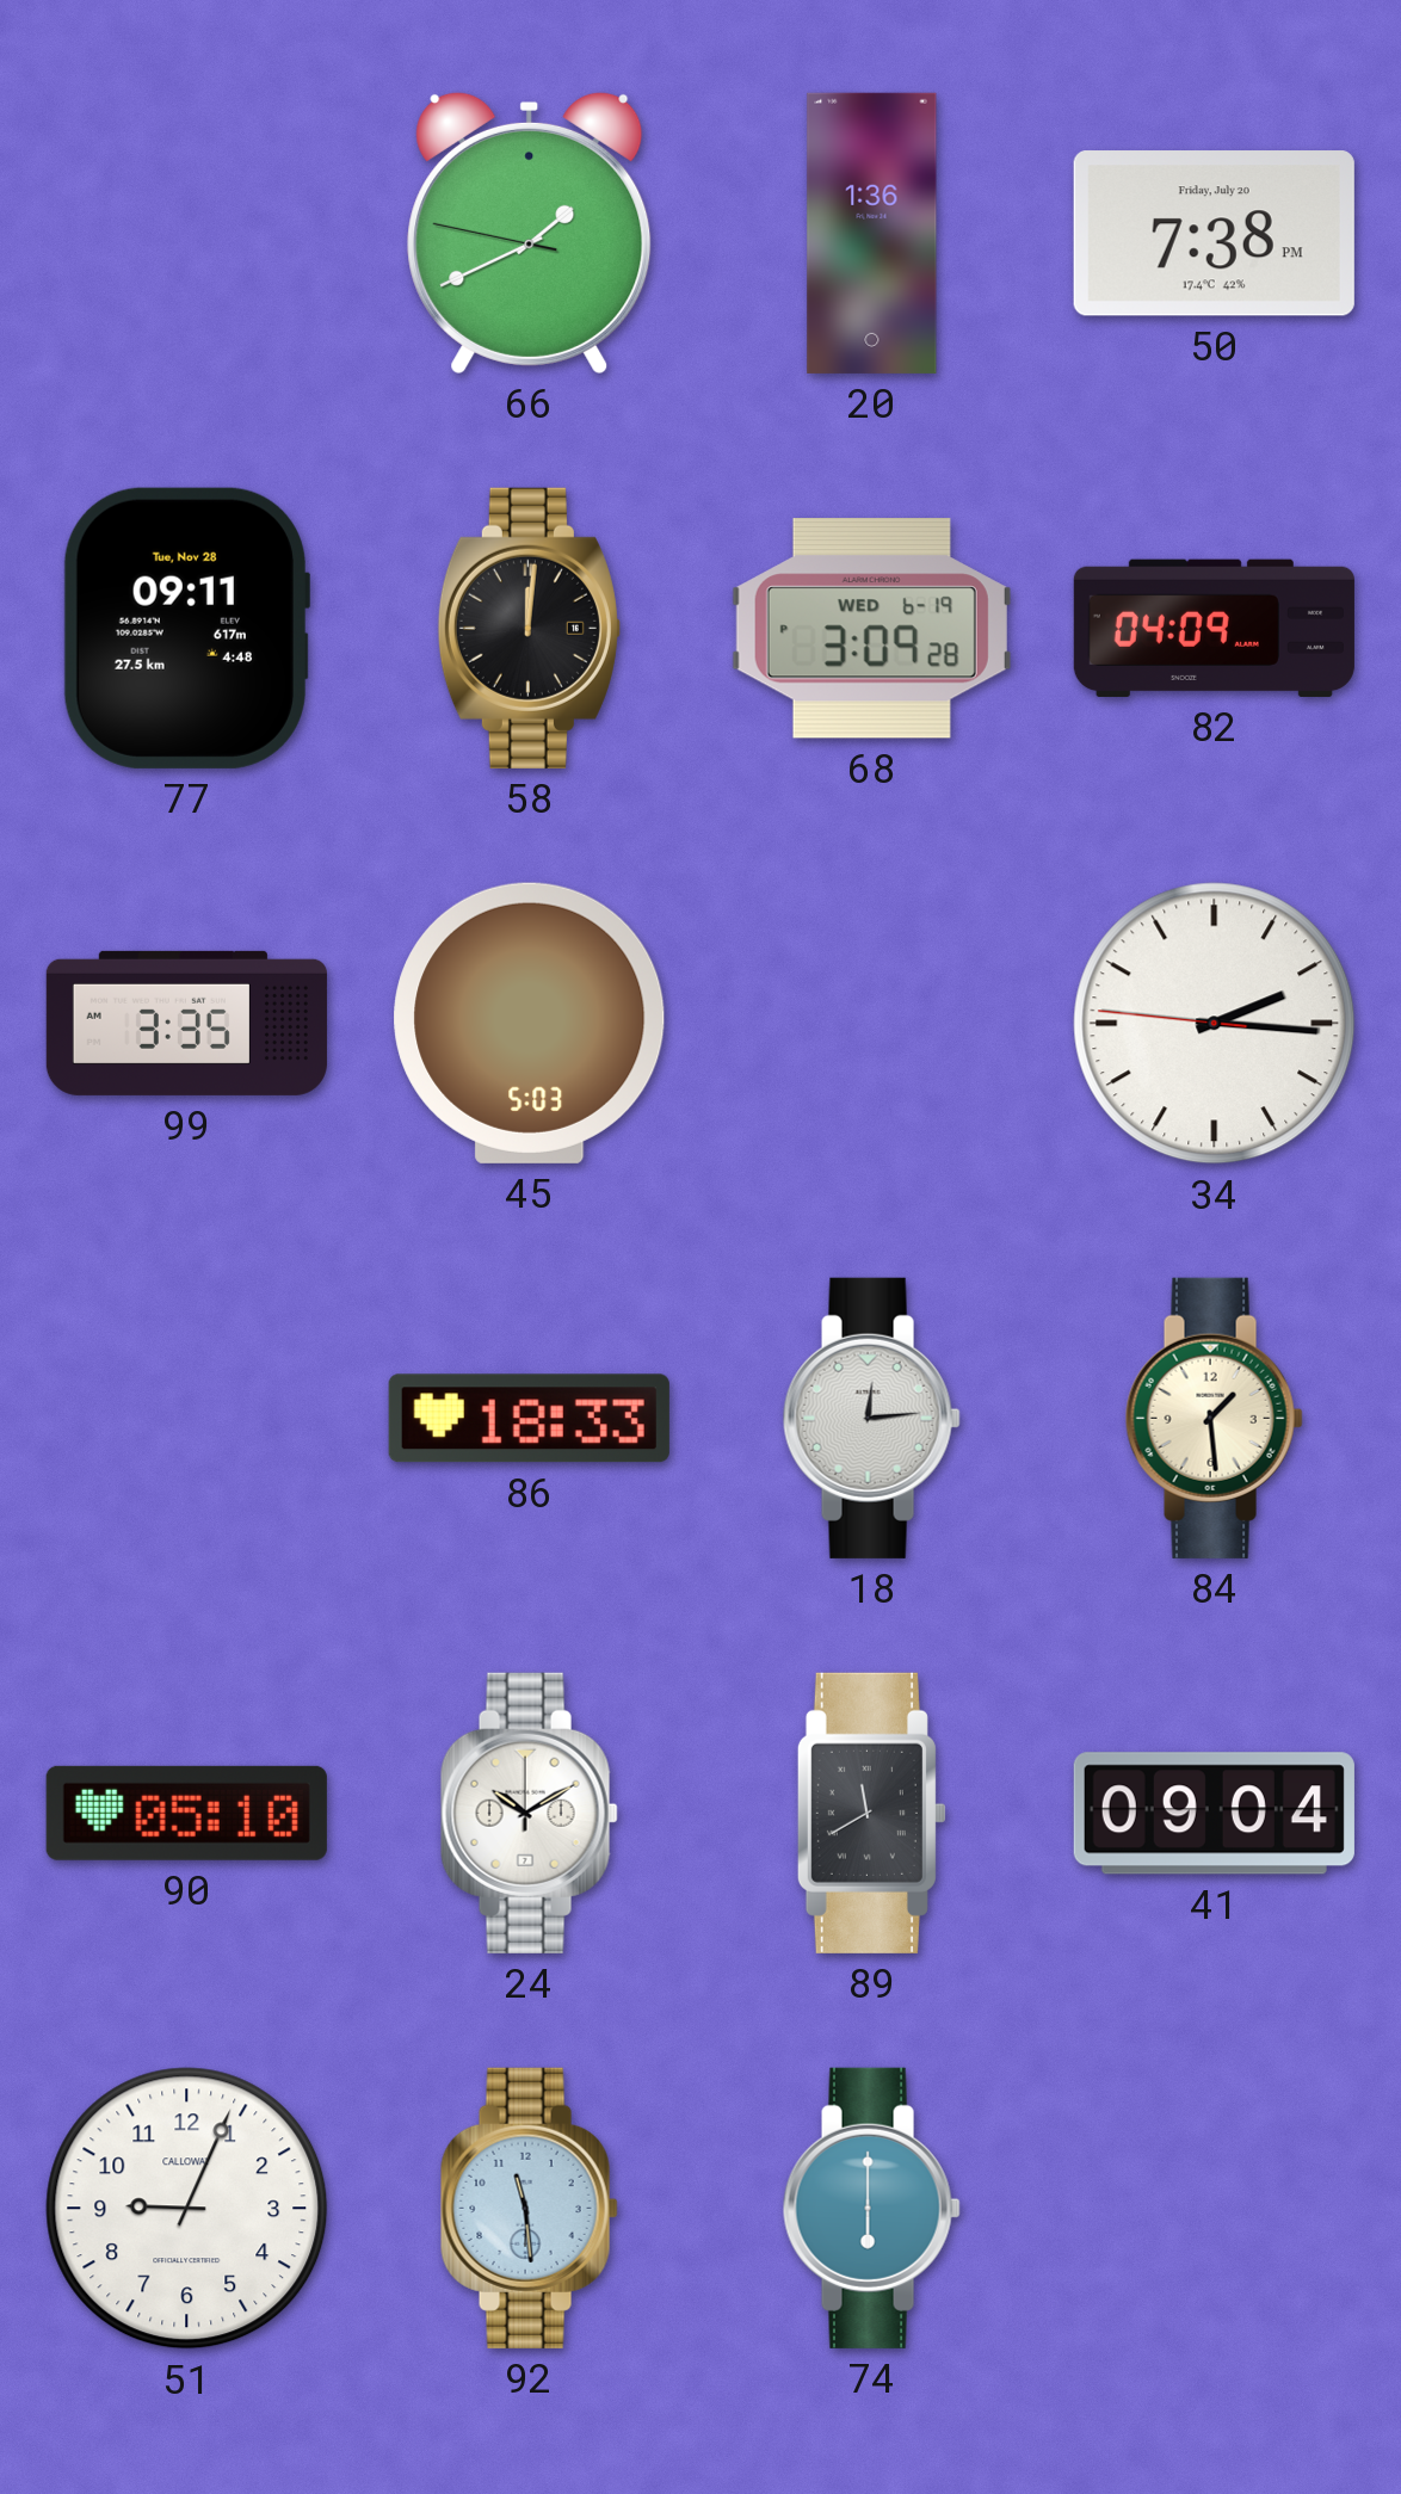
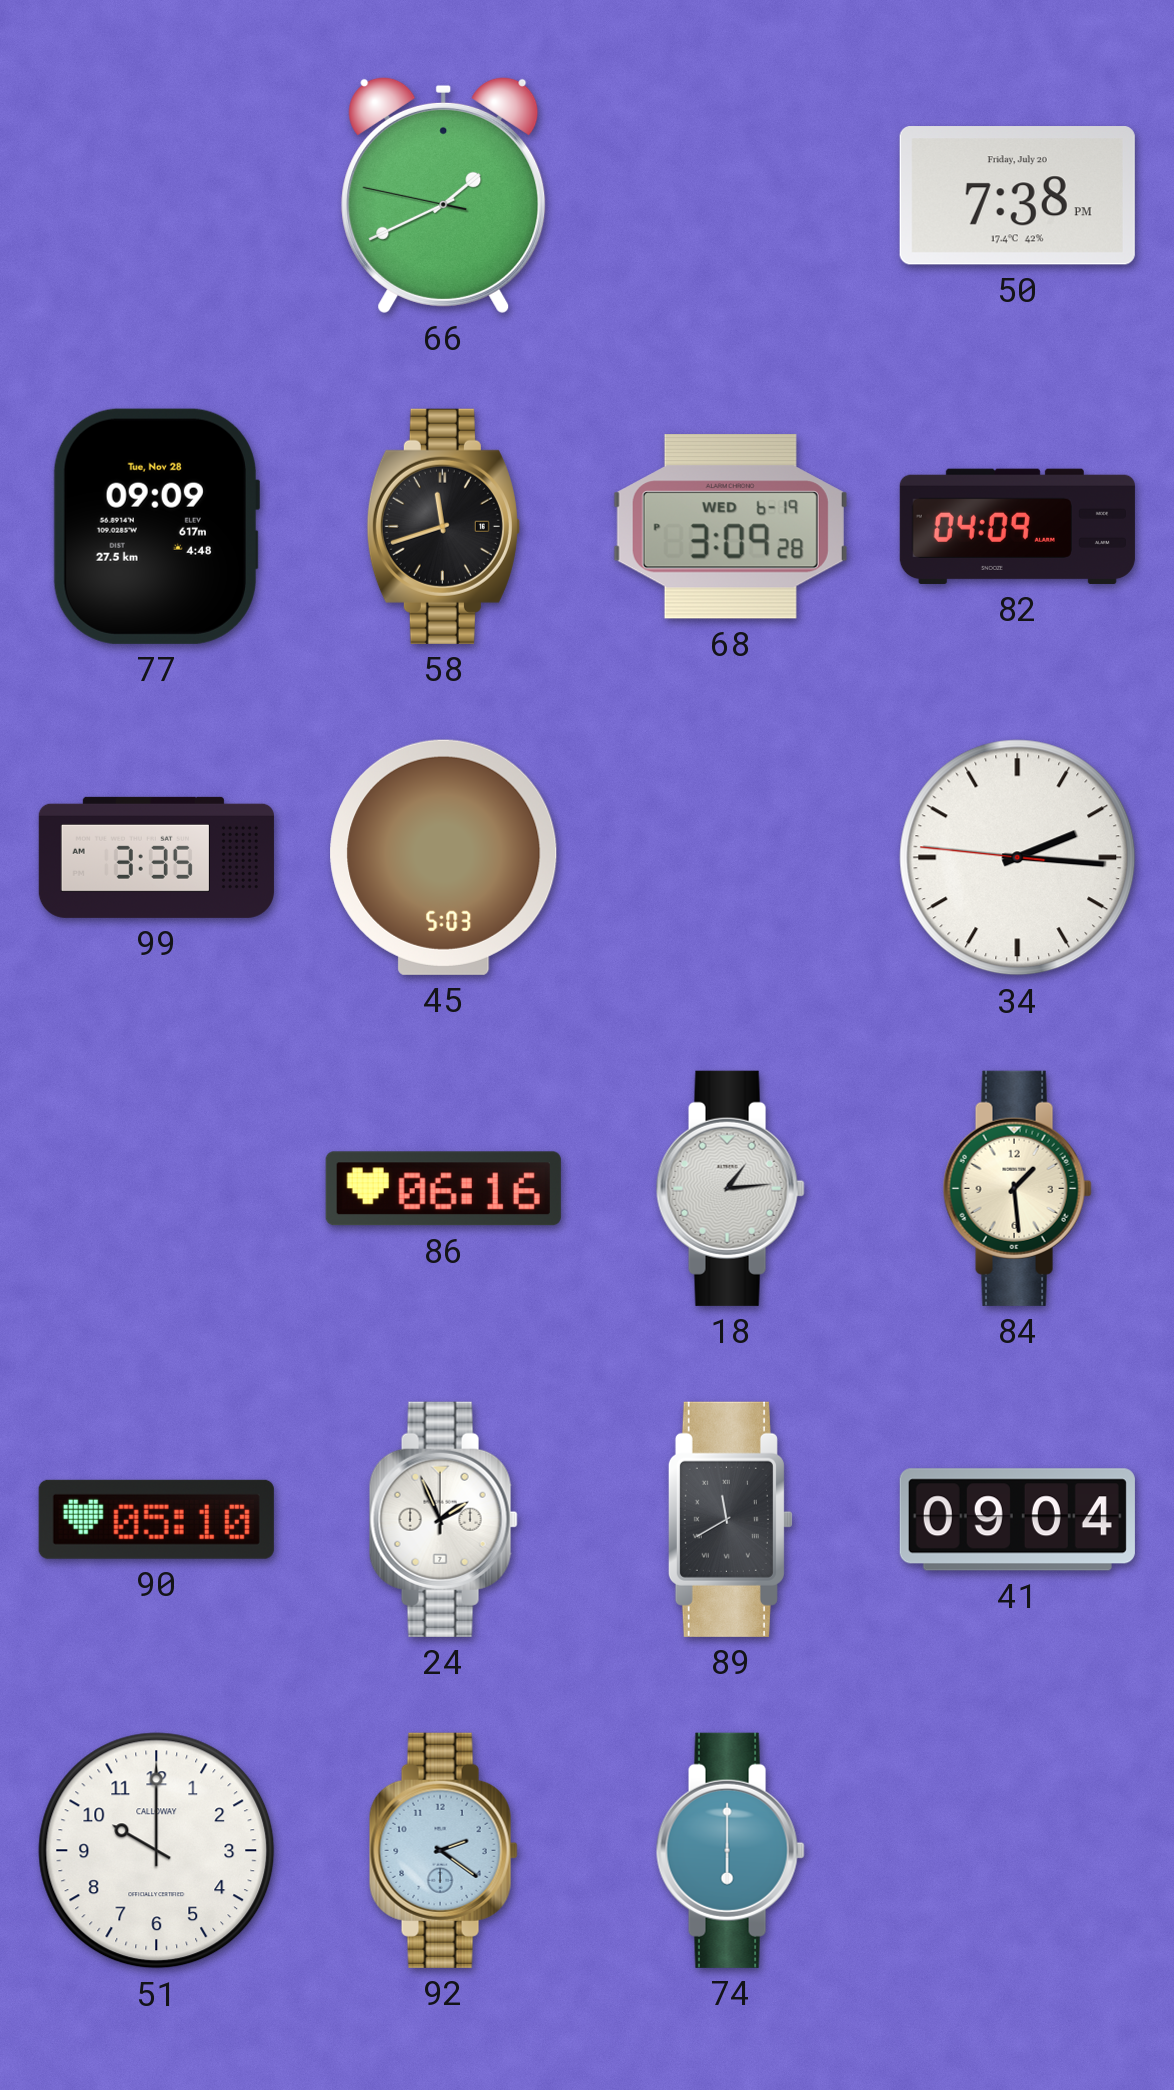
20: 1:36 -> none
77: 09:11 -> 09:09
58: 12:01 -> 11:42
86: 18:33 -> 06:16
18: 12:14 -> 1:14
24: 10:10 -> 1:56
51: 9:04 -> 10:00
92: 11:29 -> 2:21
